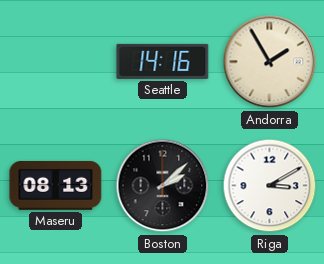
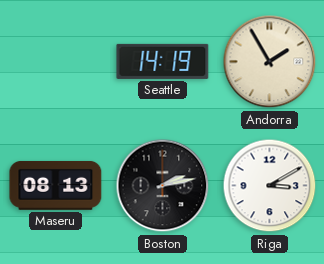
Seattle: 14:16 -> 14:19
Boston: 2:08 -> 2:13
